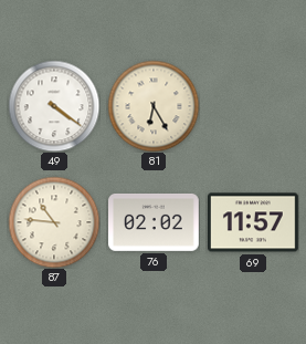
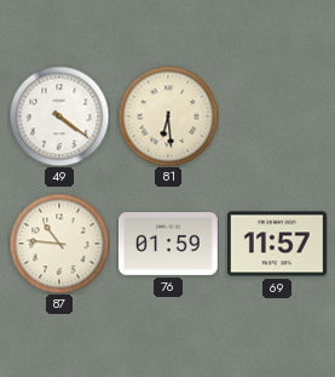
81: 6:25 -> 6:29
76: 02:02 -> 01:59
